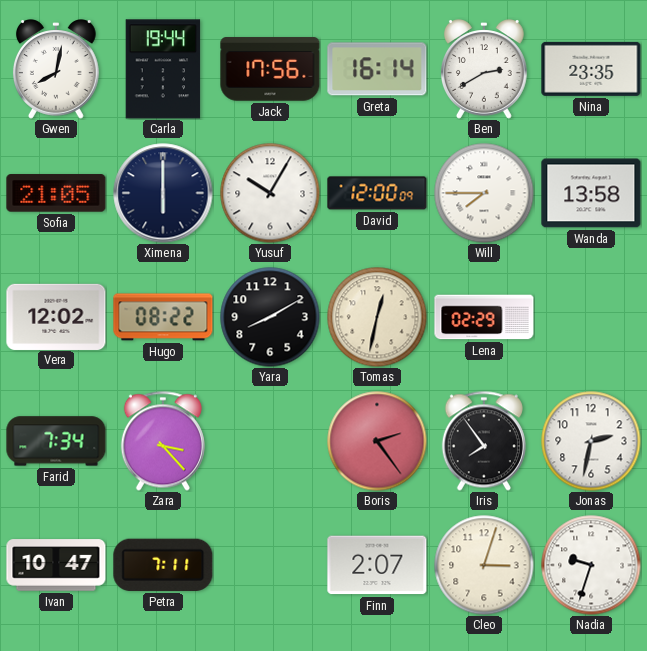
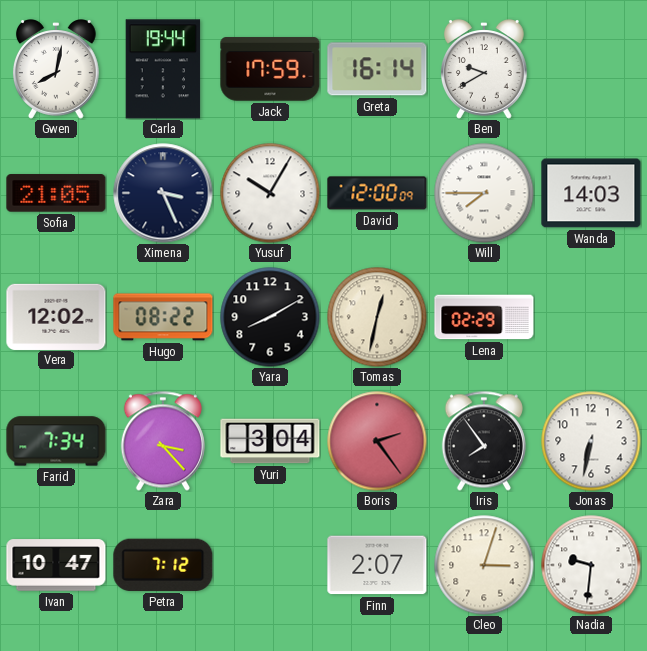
Jack: 17:56 -> 17:59
Ben: 2:40 -> 9:40
Nina: 23:35 -> none
Ximena: 6:00 -> 3:26
Wanda: 13:58 -> 14:03
Yuri: none -> 3:04
Jonas: 2:32 -> 6:32
Petra: 7:11 -> 7:12
Nadia: 9:33 -> 9:31
